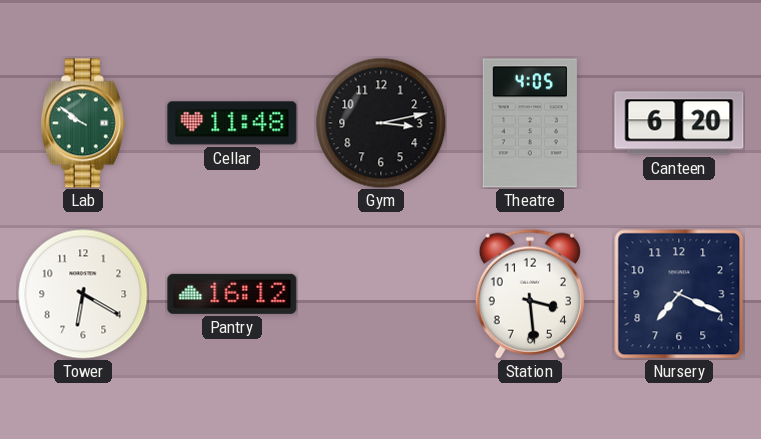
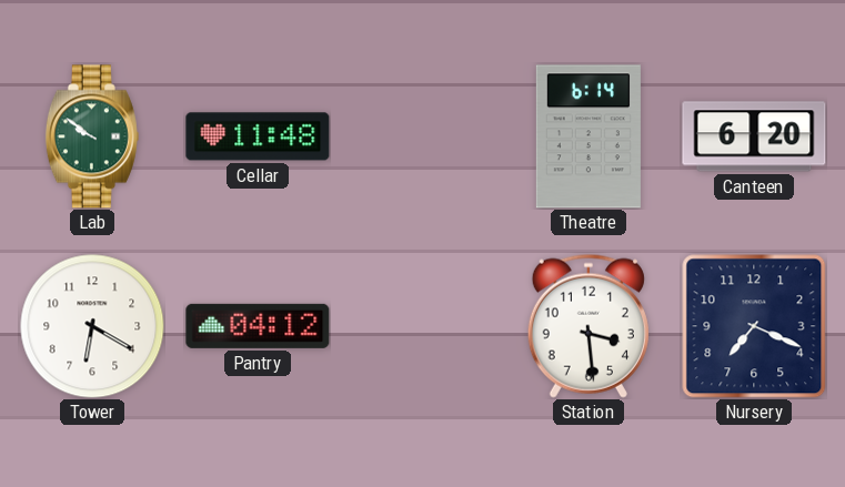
Gym: 3:13 -> none
Theatre: 4:05 -> 6:14
Pantry: 16:12 -> 04:12
